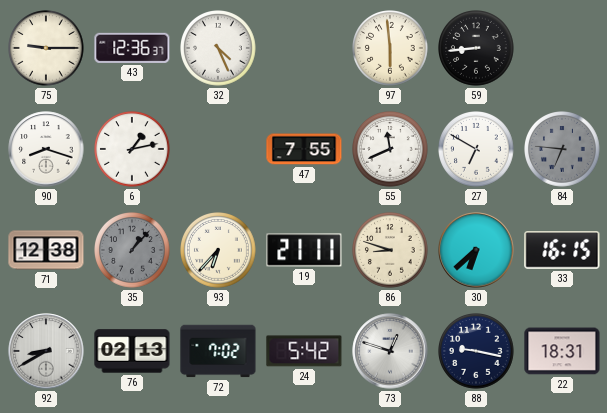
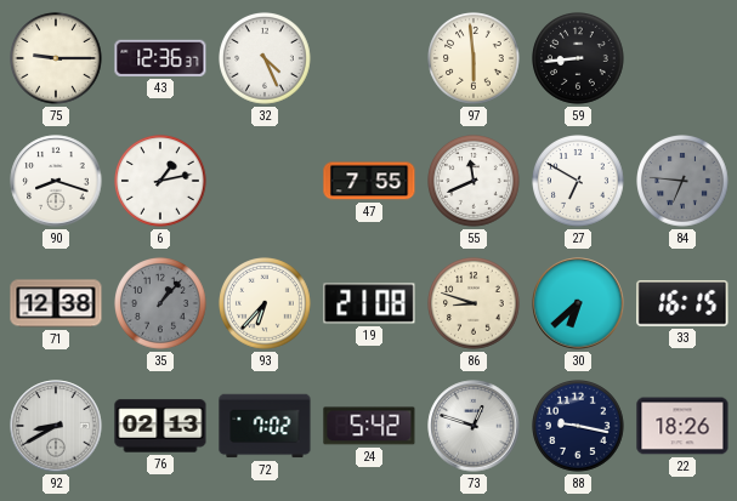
19: 21:11 -> 21:08
22: 18:31 -> 18:26
